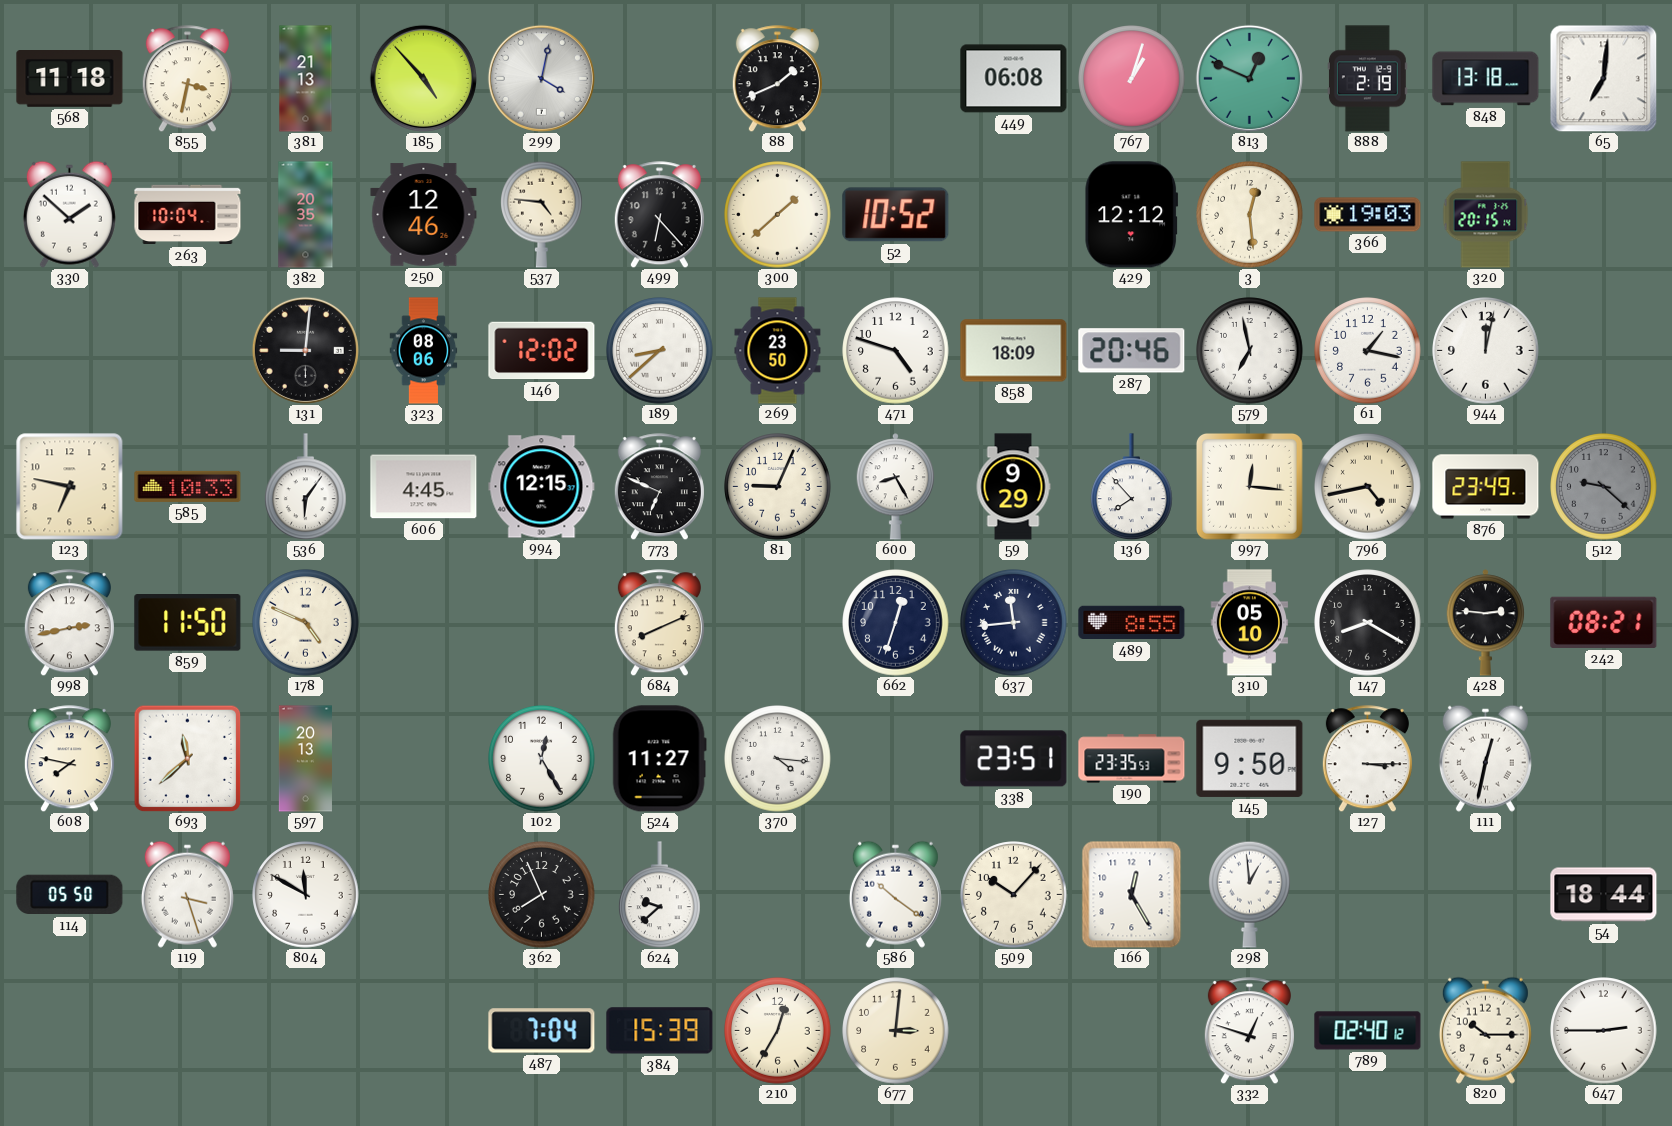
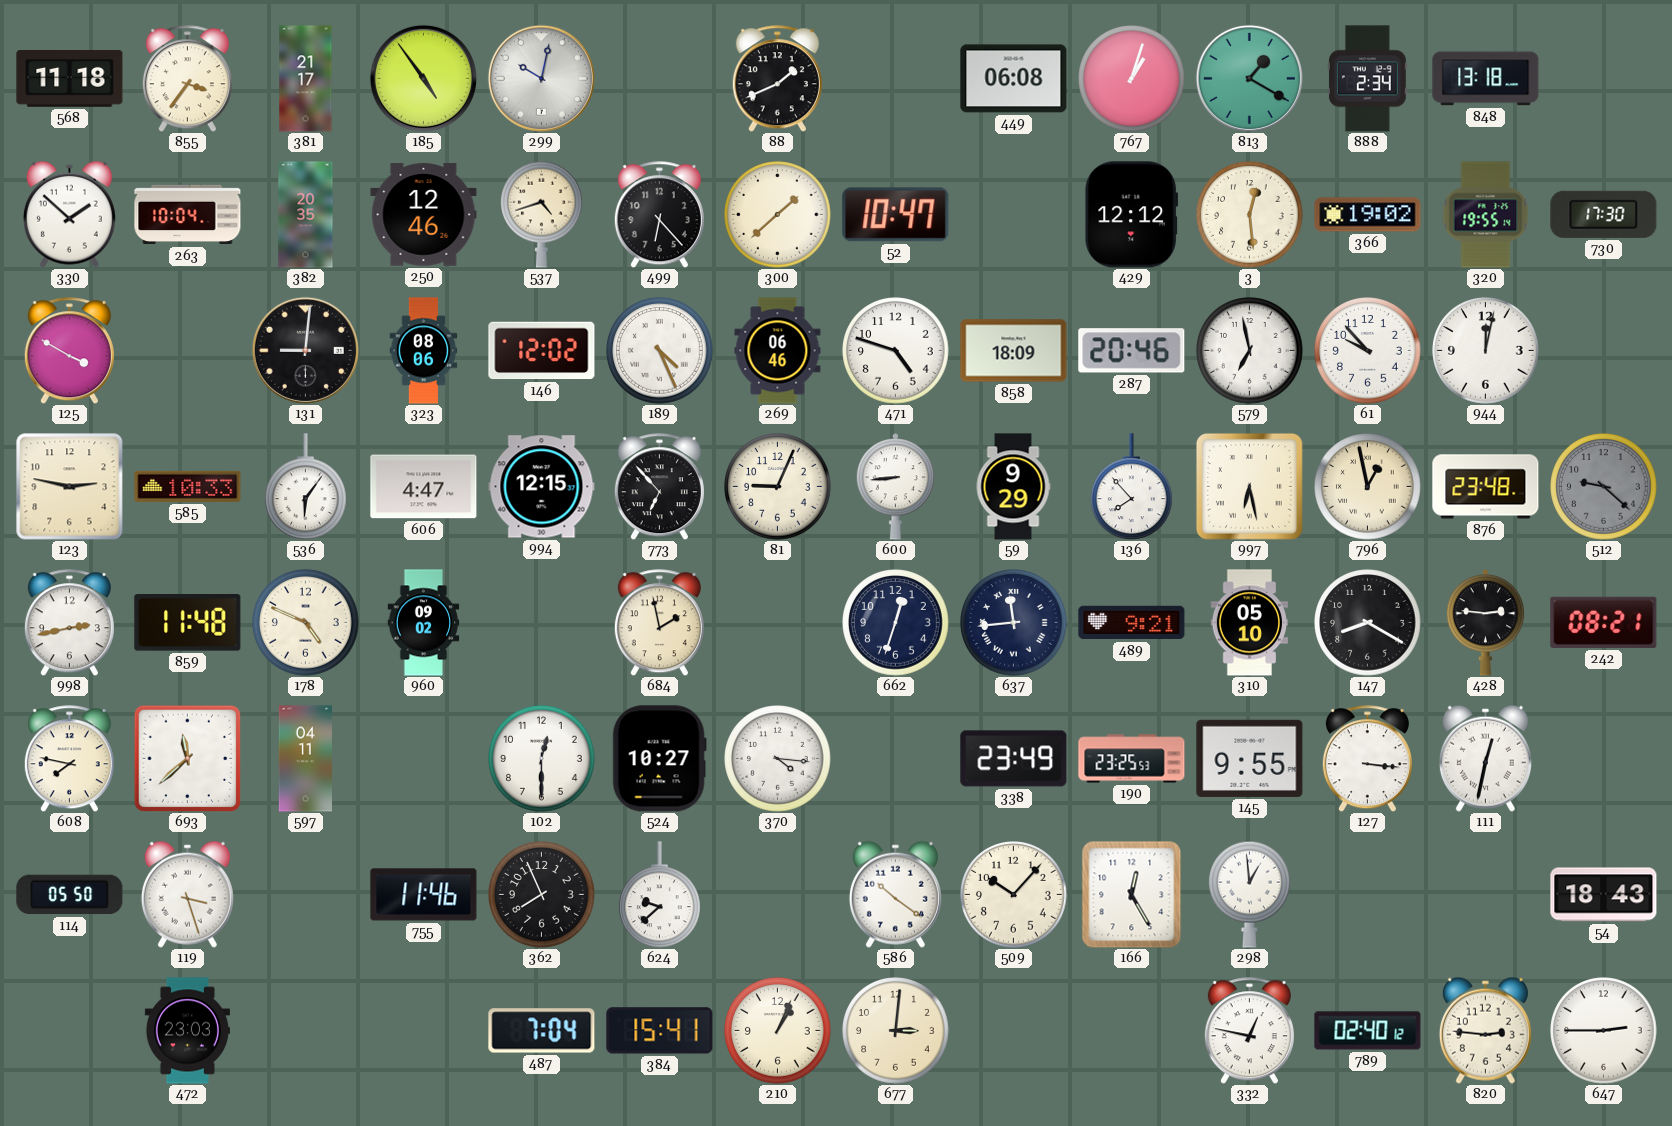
855: 3:32 -> 3:36
381: 21:13 -> 21:17
185: 4:53 -> 4:54
299: 4:02 -> 10:02
813: 12:49 -> 1:20
888: 2:19 -> 2:34
65: 7:01 -> none
537: 4:46 -> 4:42
52: 10:52 -> 10:47
366: 19:03 -> 19:02
320: 20:15 -> 19:55
730: none -> 17:30
125: none -> 3:50
189: 8:38 -> 4:26
269: 23:50 -> 06:46
61: 1:17 -> 9:53
123: 6:47 -> 2:47
606: 4:45 -> 4:47
773: 6:49 -> 6:53
600: 8:25 -> 8:44
997: 12:16 -> 6:28
796: 4:43 -> 12:58
876: 23:49 -> 23:48
859: 11:50 -> 11:48
960: none -> 09:02
684: 8:11 -> 1:58
489: 8:55 -> 9:21
597: 20:13 -> 04:11
102: 12:25 -> 12:30
524: 11:27 -> 10:27
338: 23:51 -> 23:49
190: 23:35 -> 23:25
145: 9:50 -> 9:55
127: 3:15 -> 3:16
804: 11:50 -> none
755: none -> 11:46
54: 18:44 -> 18:43
472: none -> 23:03
384: 15:39 -> 15:41
210: 12:35 -> 1:04
332: 12:48 -> 12:47
820: 10:15 -> 2:46
